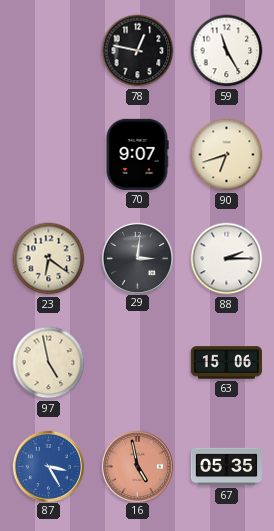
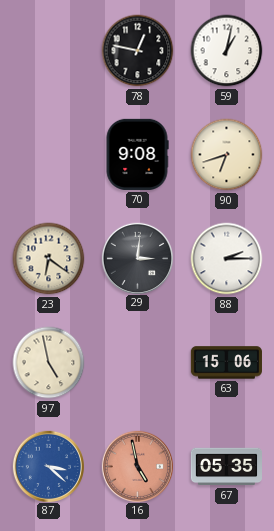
59: 11:25 -> 1:02
70: 9:07 -> 9:08
87: 3:25 -> 3:22
